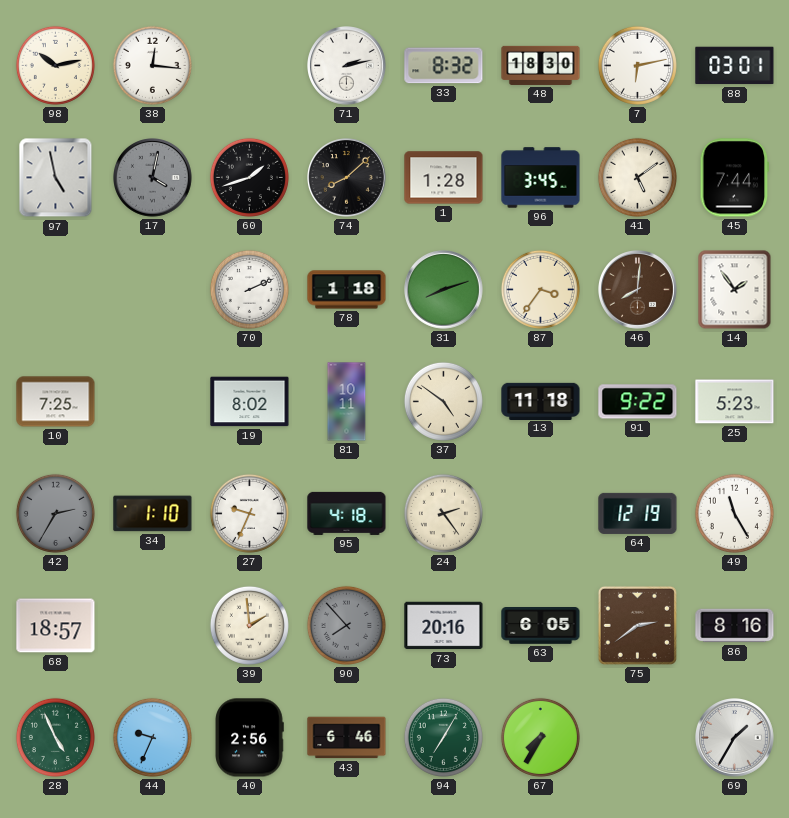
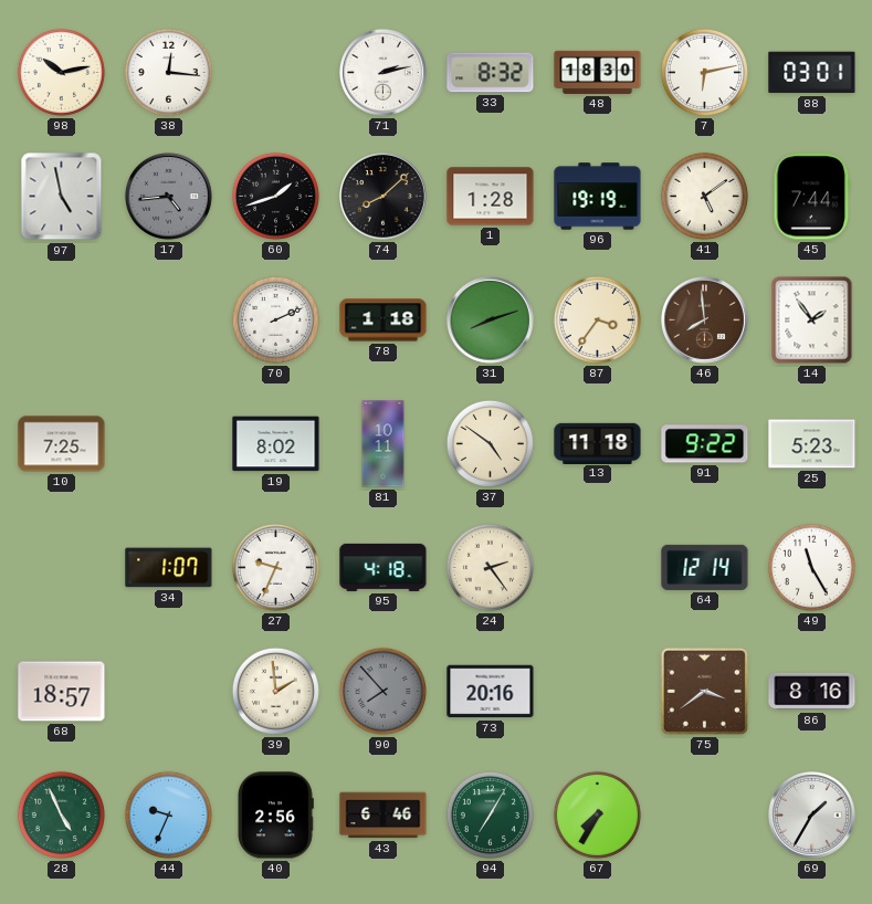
17: 4:02 -> 4:44
96: 3:45 -> 19:19
46: 8:01 -> 7:59
42: 2:35 -> none
34: 1:10 -> 1:07
64: 12:19 -> 12:14
63: 6:05 -> none
75: 2:39 -> 3:39
